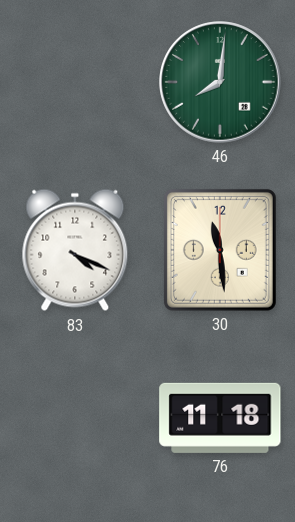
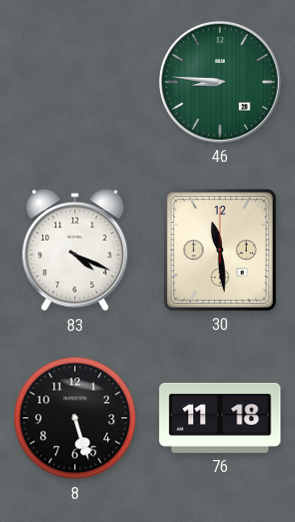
46: 8:01 -> 8:46
8: none -> 5:27
